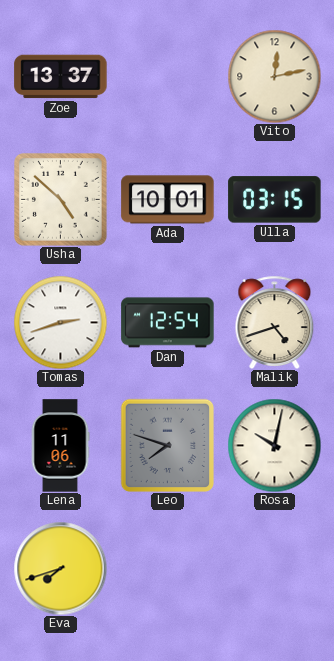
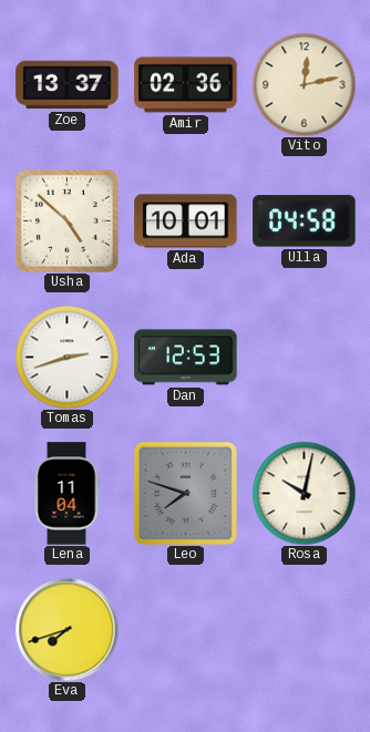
Amir: none -> 02:36
Ulla: 03:15 -> 04:58
Dan: 12:54 -> 12:53
Malik: 4:42 -> none
Lena: 11:06 -> 11:04
